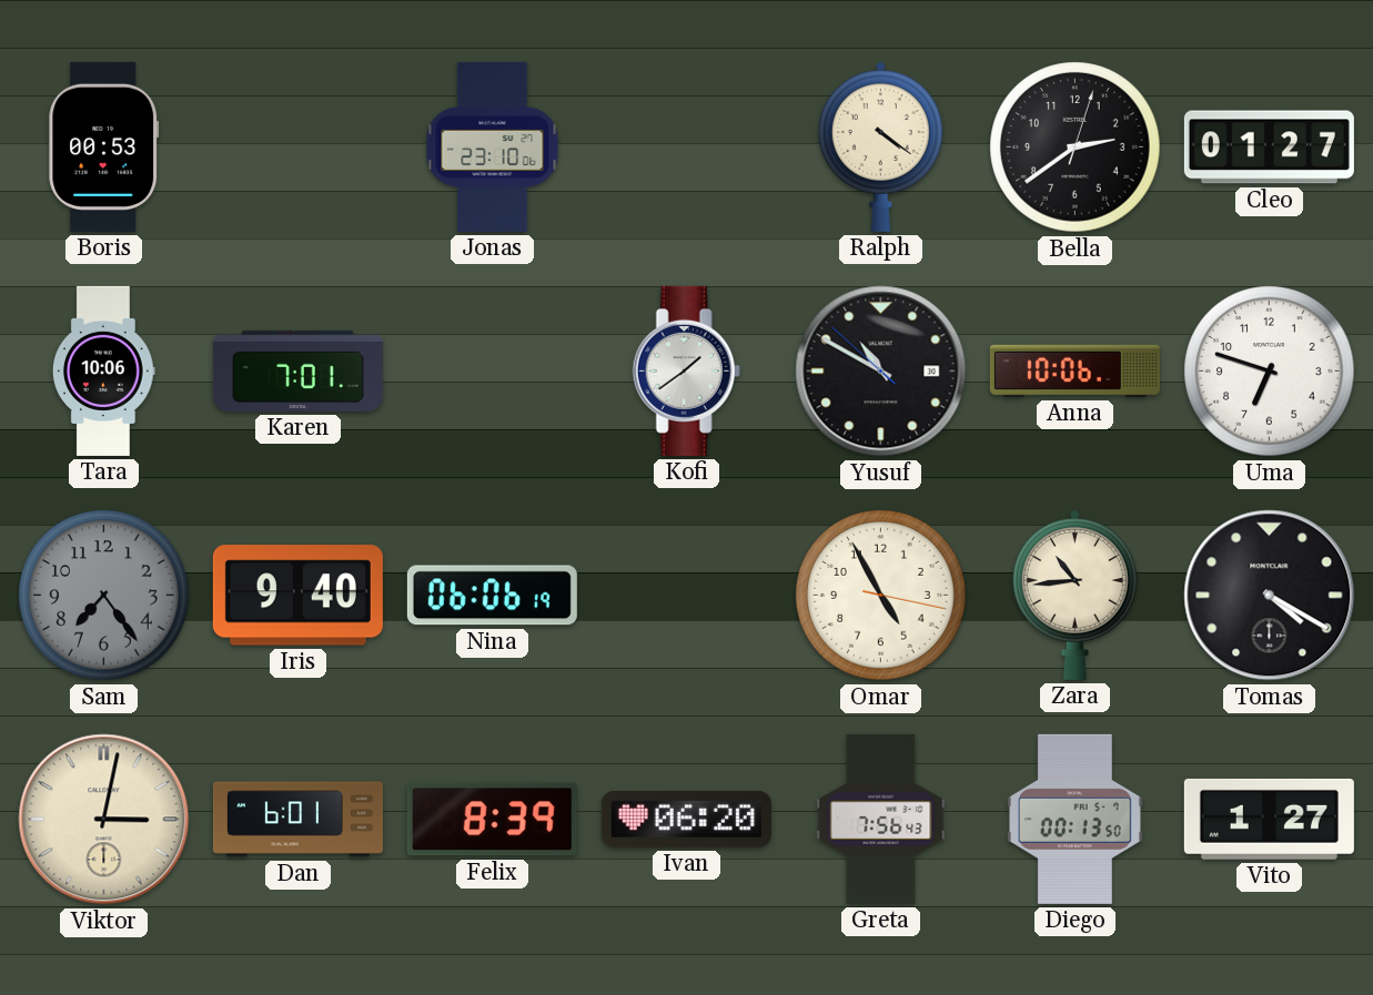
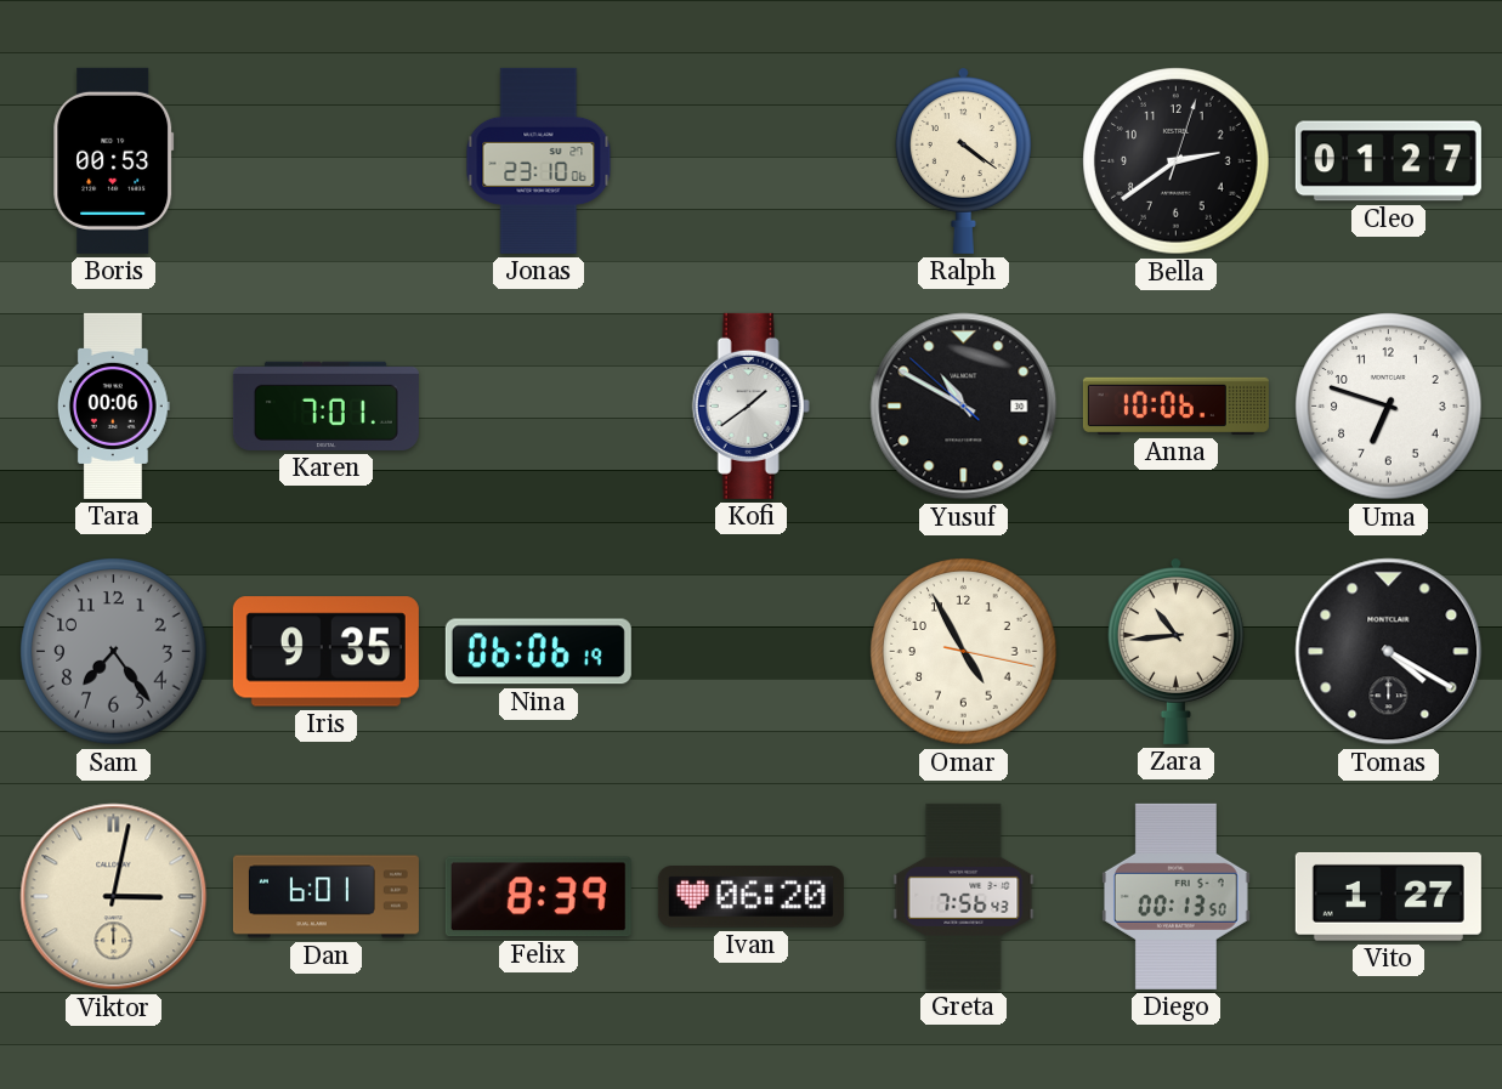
Tara: 10:06 -> 00:06
Iris: 9:40 -> 9:35
